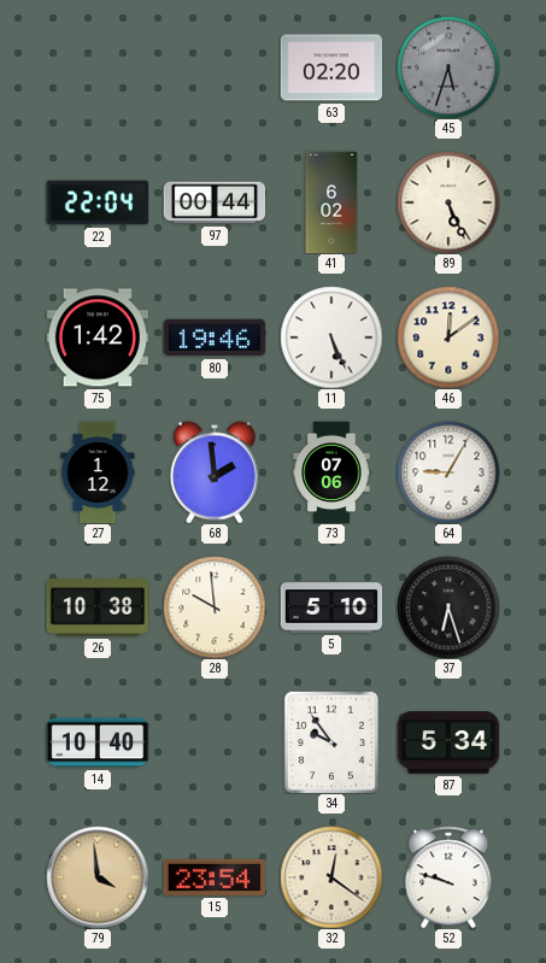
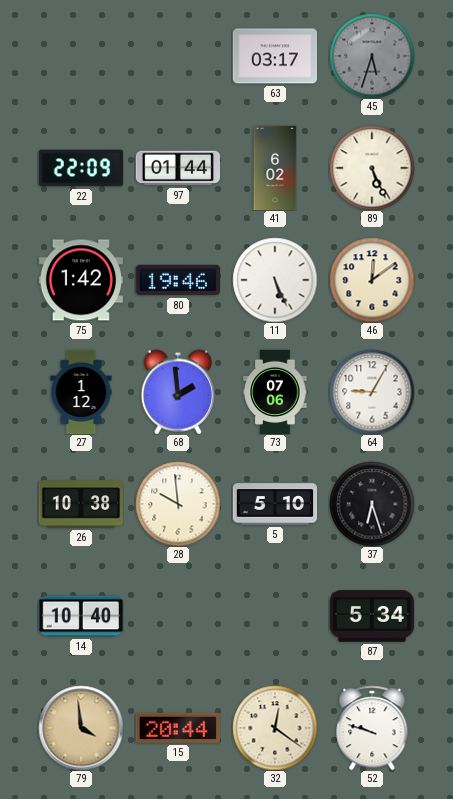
63: 02:20 -> 03:17
22: 22:04 -> 22:09
97: 00:44 -> 01:44
34: 9:54 -> none
15: 23:54 -> 20:44
